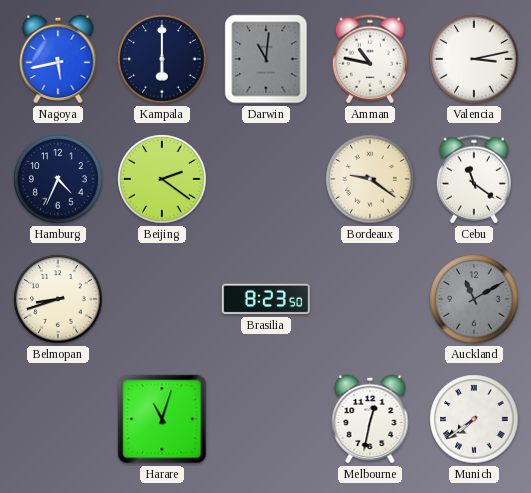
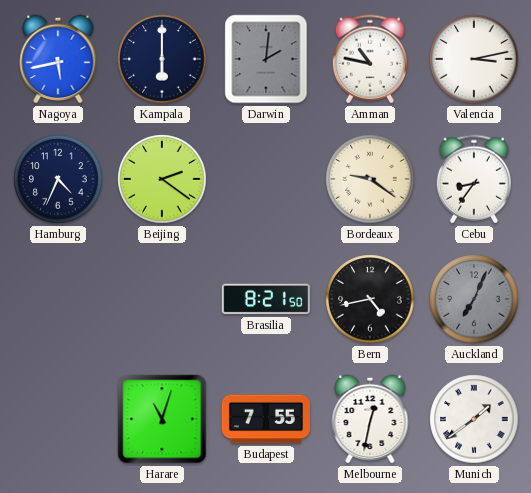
Darwin: 11:01 -> 2:01
Cebu: 11:21 -> 8:36
Belmopan: 8:42 -> none
Brasilia: 8:23 -> 8:21
Bern: none -> 4:43
Auckland: 11:10 -> 7:04
Budapest: none -> 7:55
Munich: 7:39 -> 1:39
